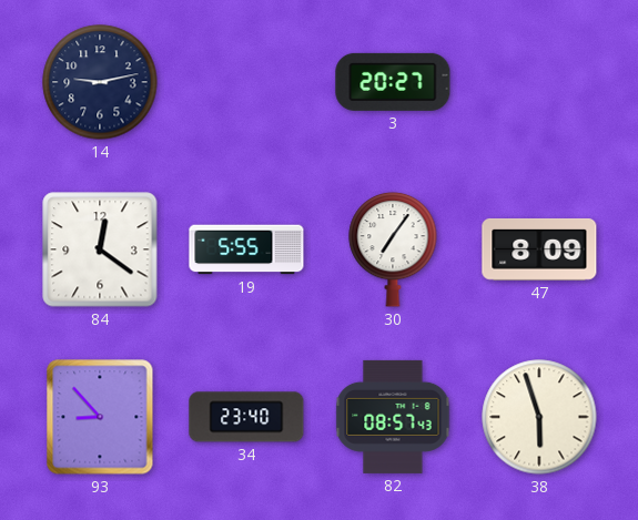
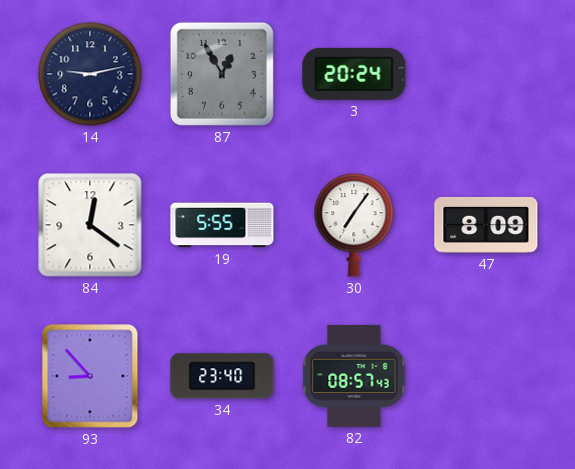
87: none -> 12:55
3: 20:27 -> 20:24
38: 5:57 -> none
